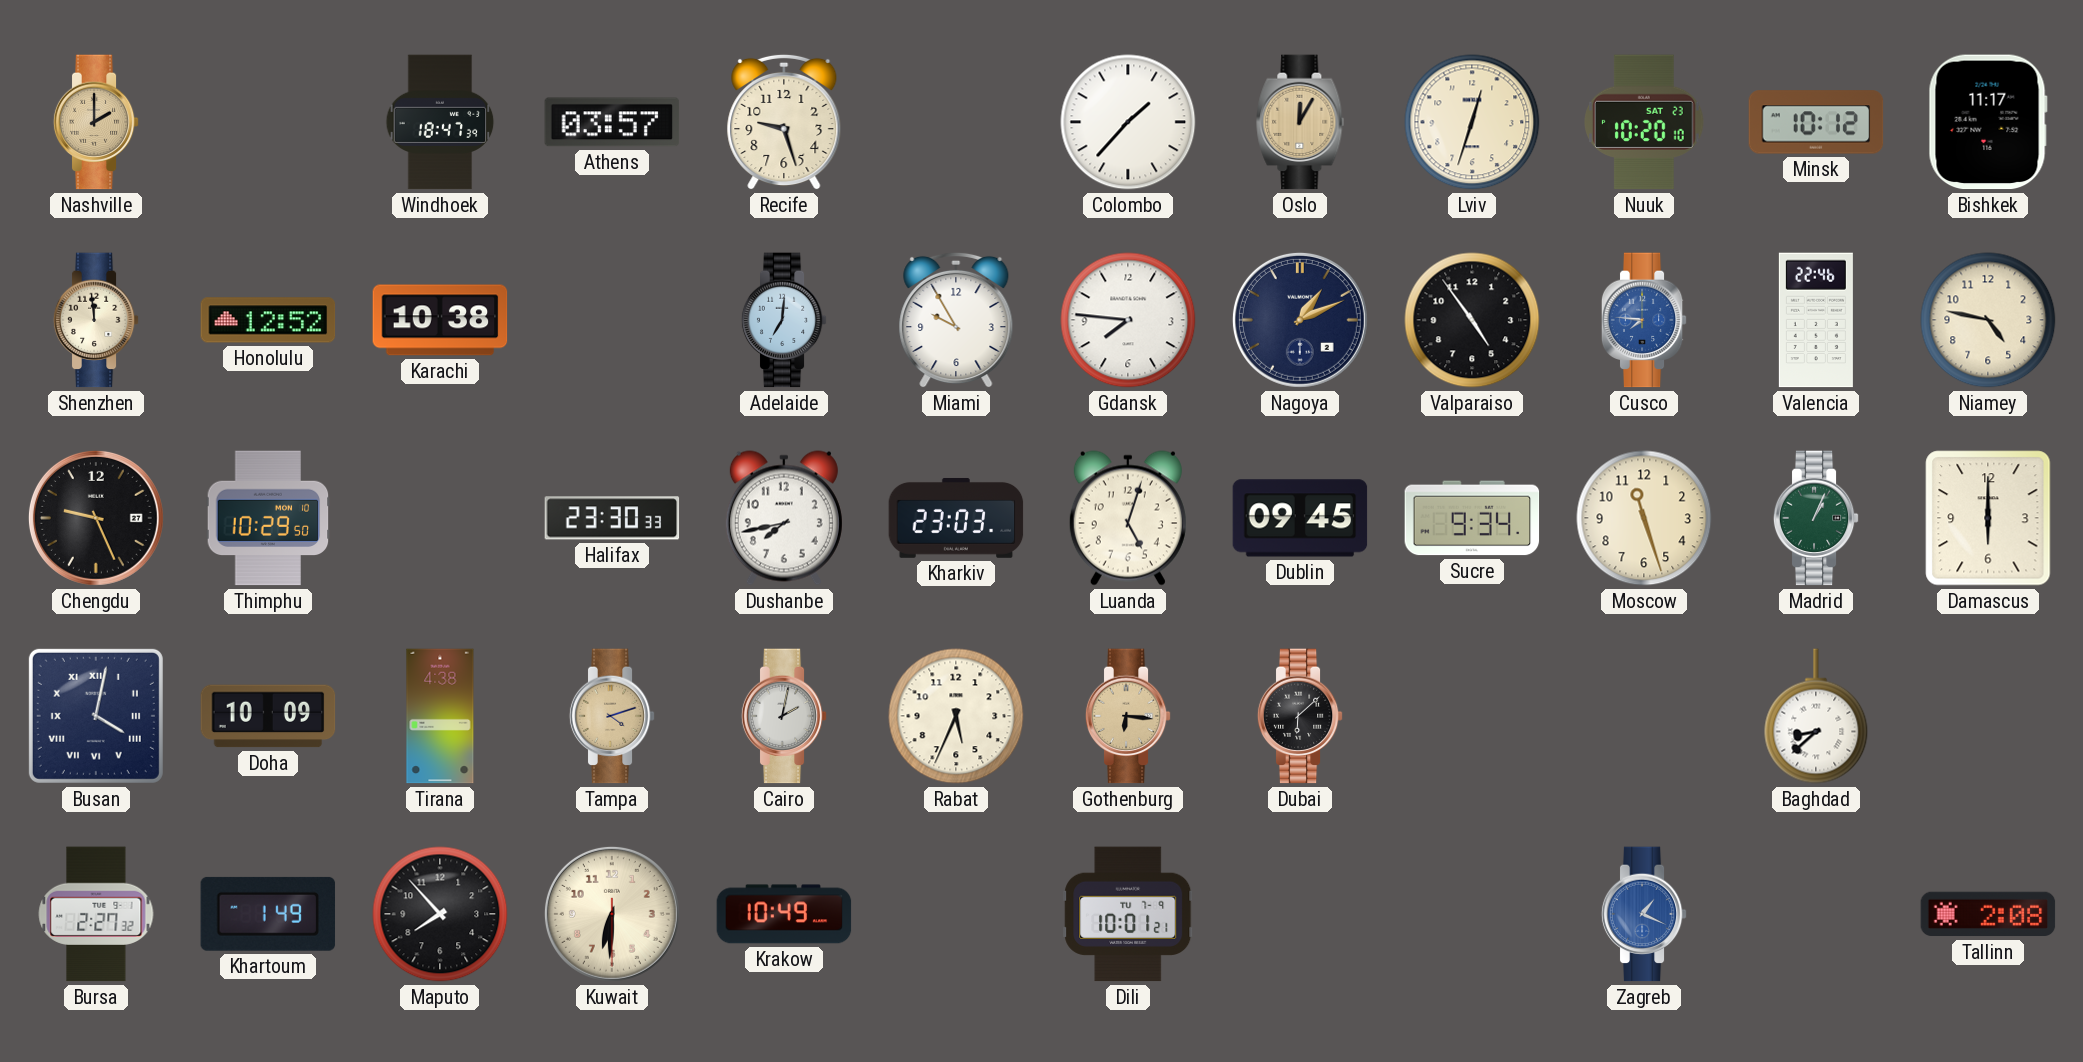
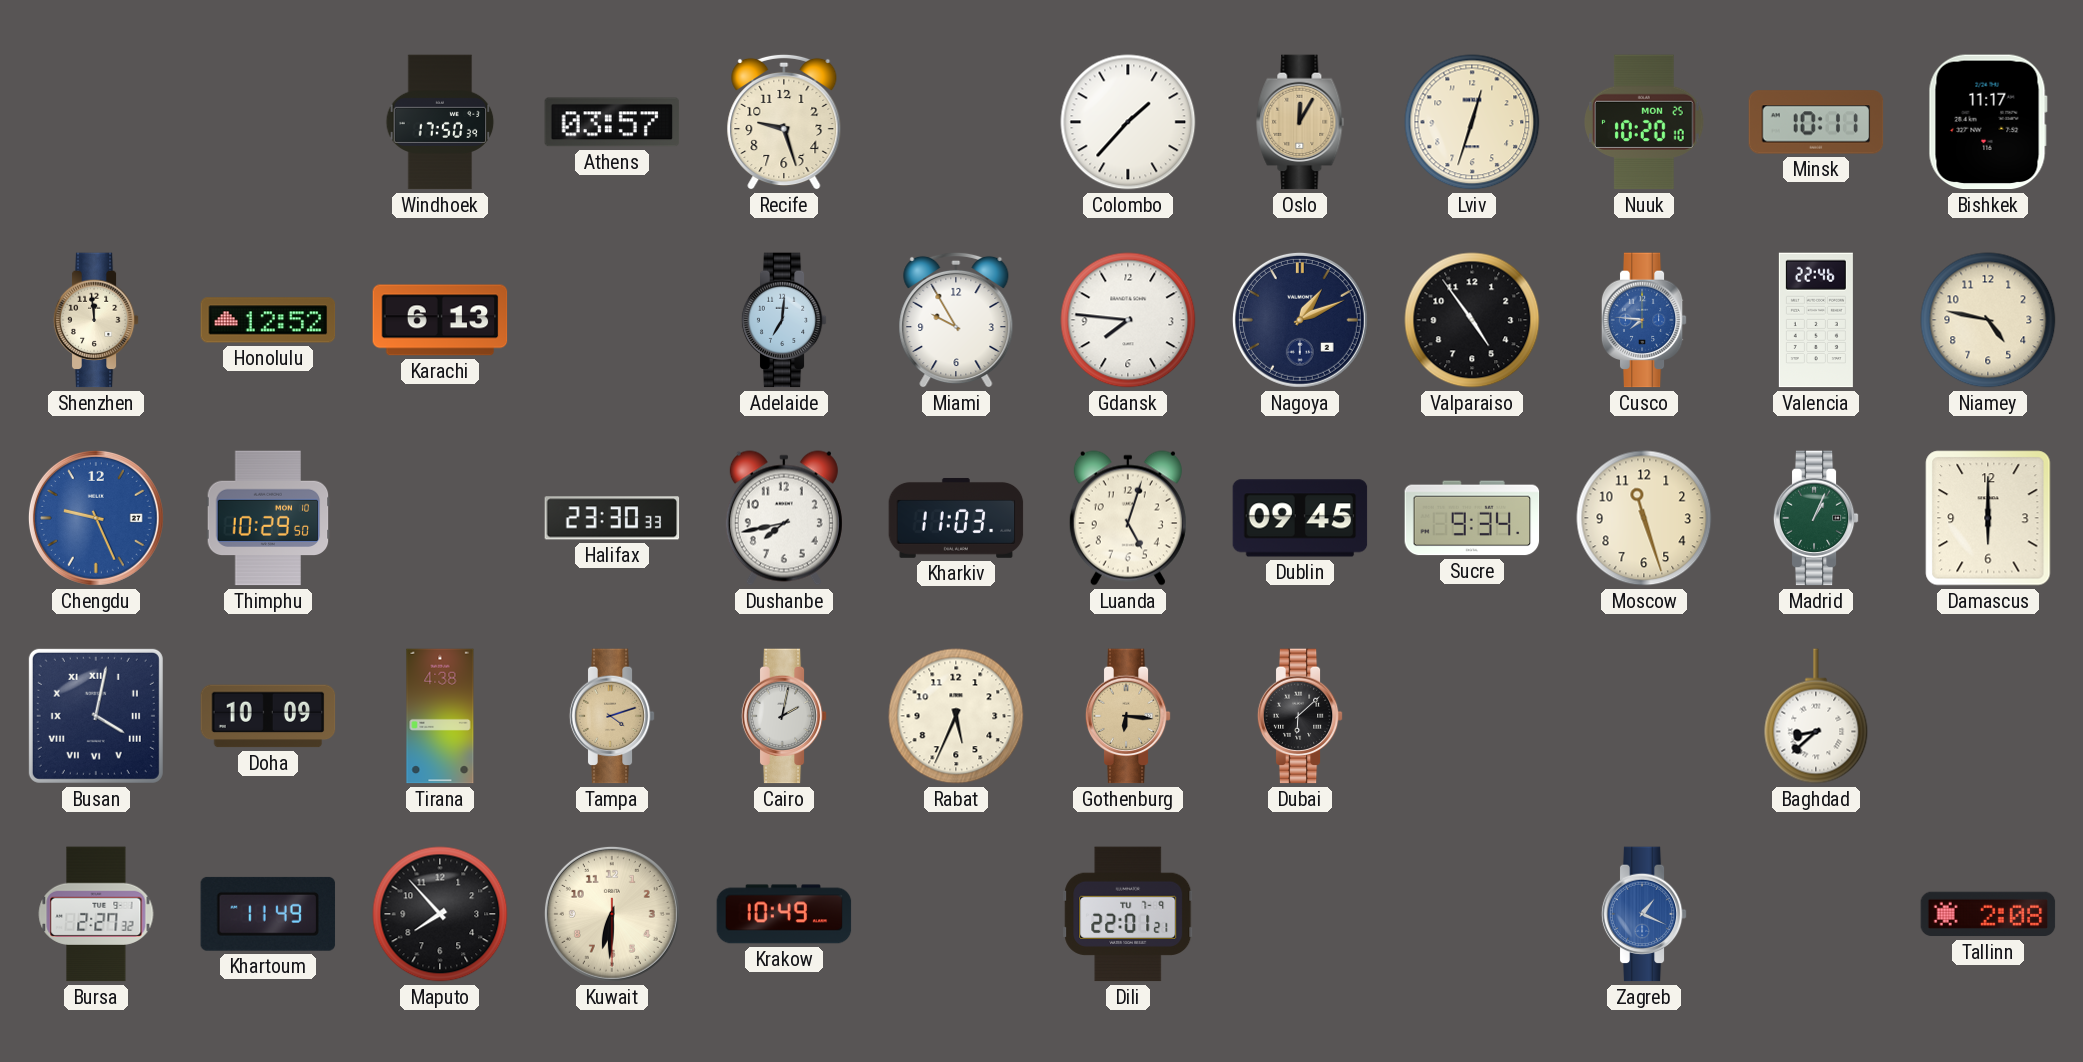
Nashville: 2:00 -> none
Windhoek: 18:47 -> 17:50
Nuuk date: SAT 23 -> MON 25
Minsk: 10:12 -> 10:11
Karachi: 10:38 -> 6:13
Chengdu dial: black -> blue
Kharkiv: 23:03 -> 11:03
Khartoum: 1:49 -> 11:49
Dili: 10:01 -> 22:01
